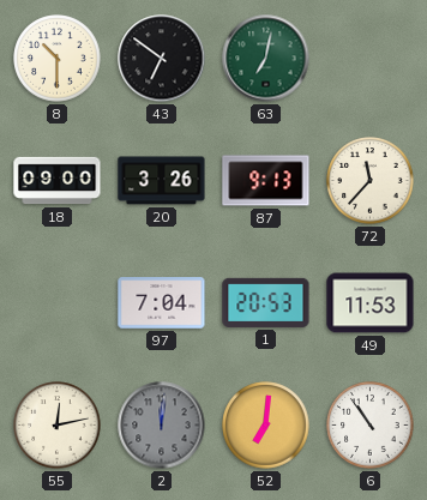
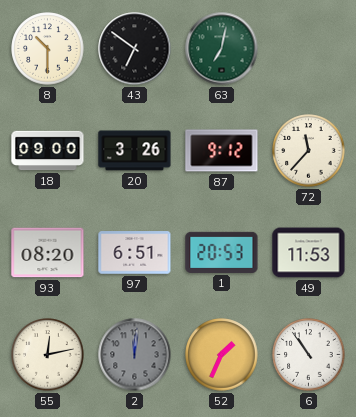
87: 9:13 -> 9:12
93: none -> 08:20
97: 7:04 -> 6:51
52: 7:01 -> 1:34
